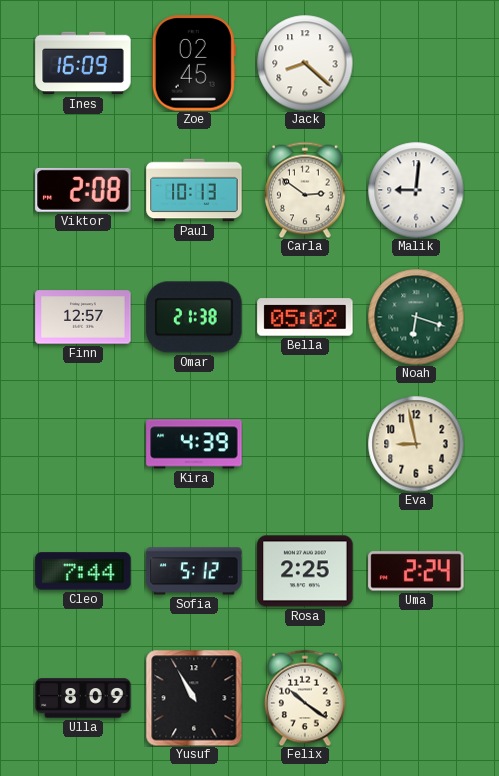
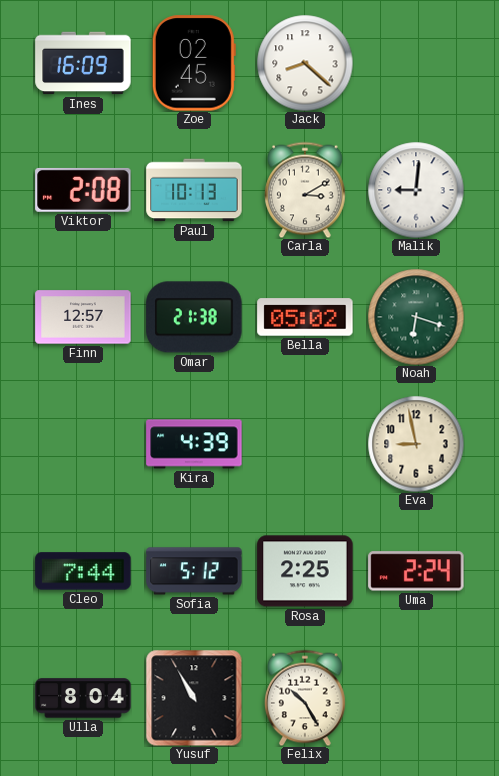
Carla: 2:51 -> 3:10
Ulla: 8:09 -> 8:04
Felix: 10:21 -> 10:25
